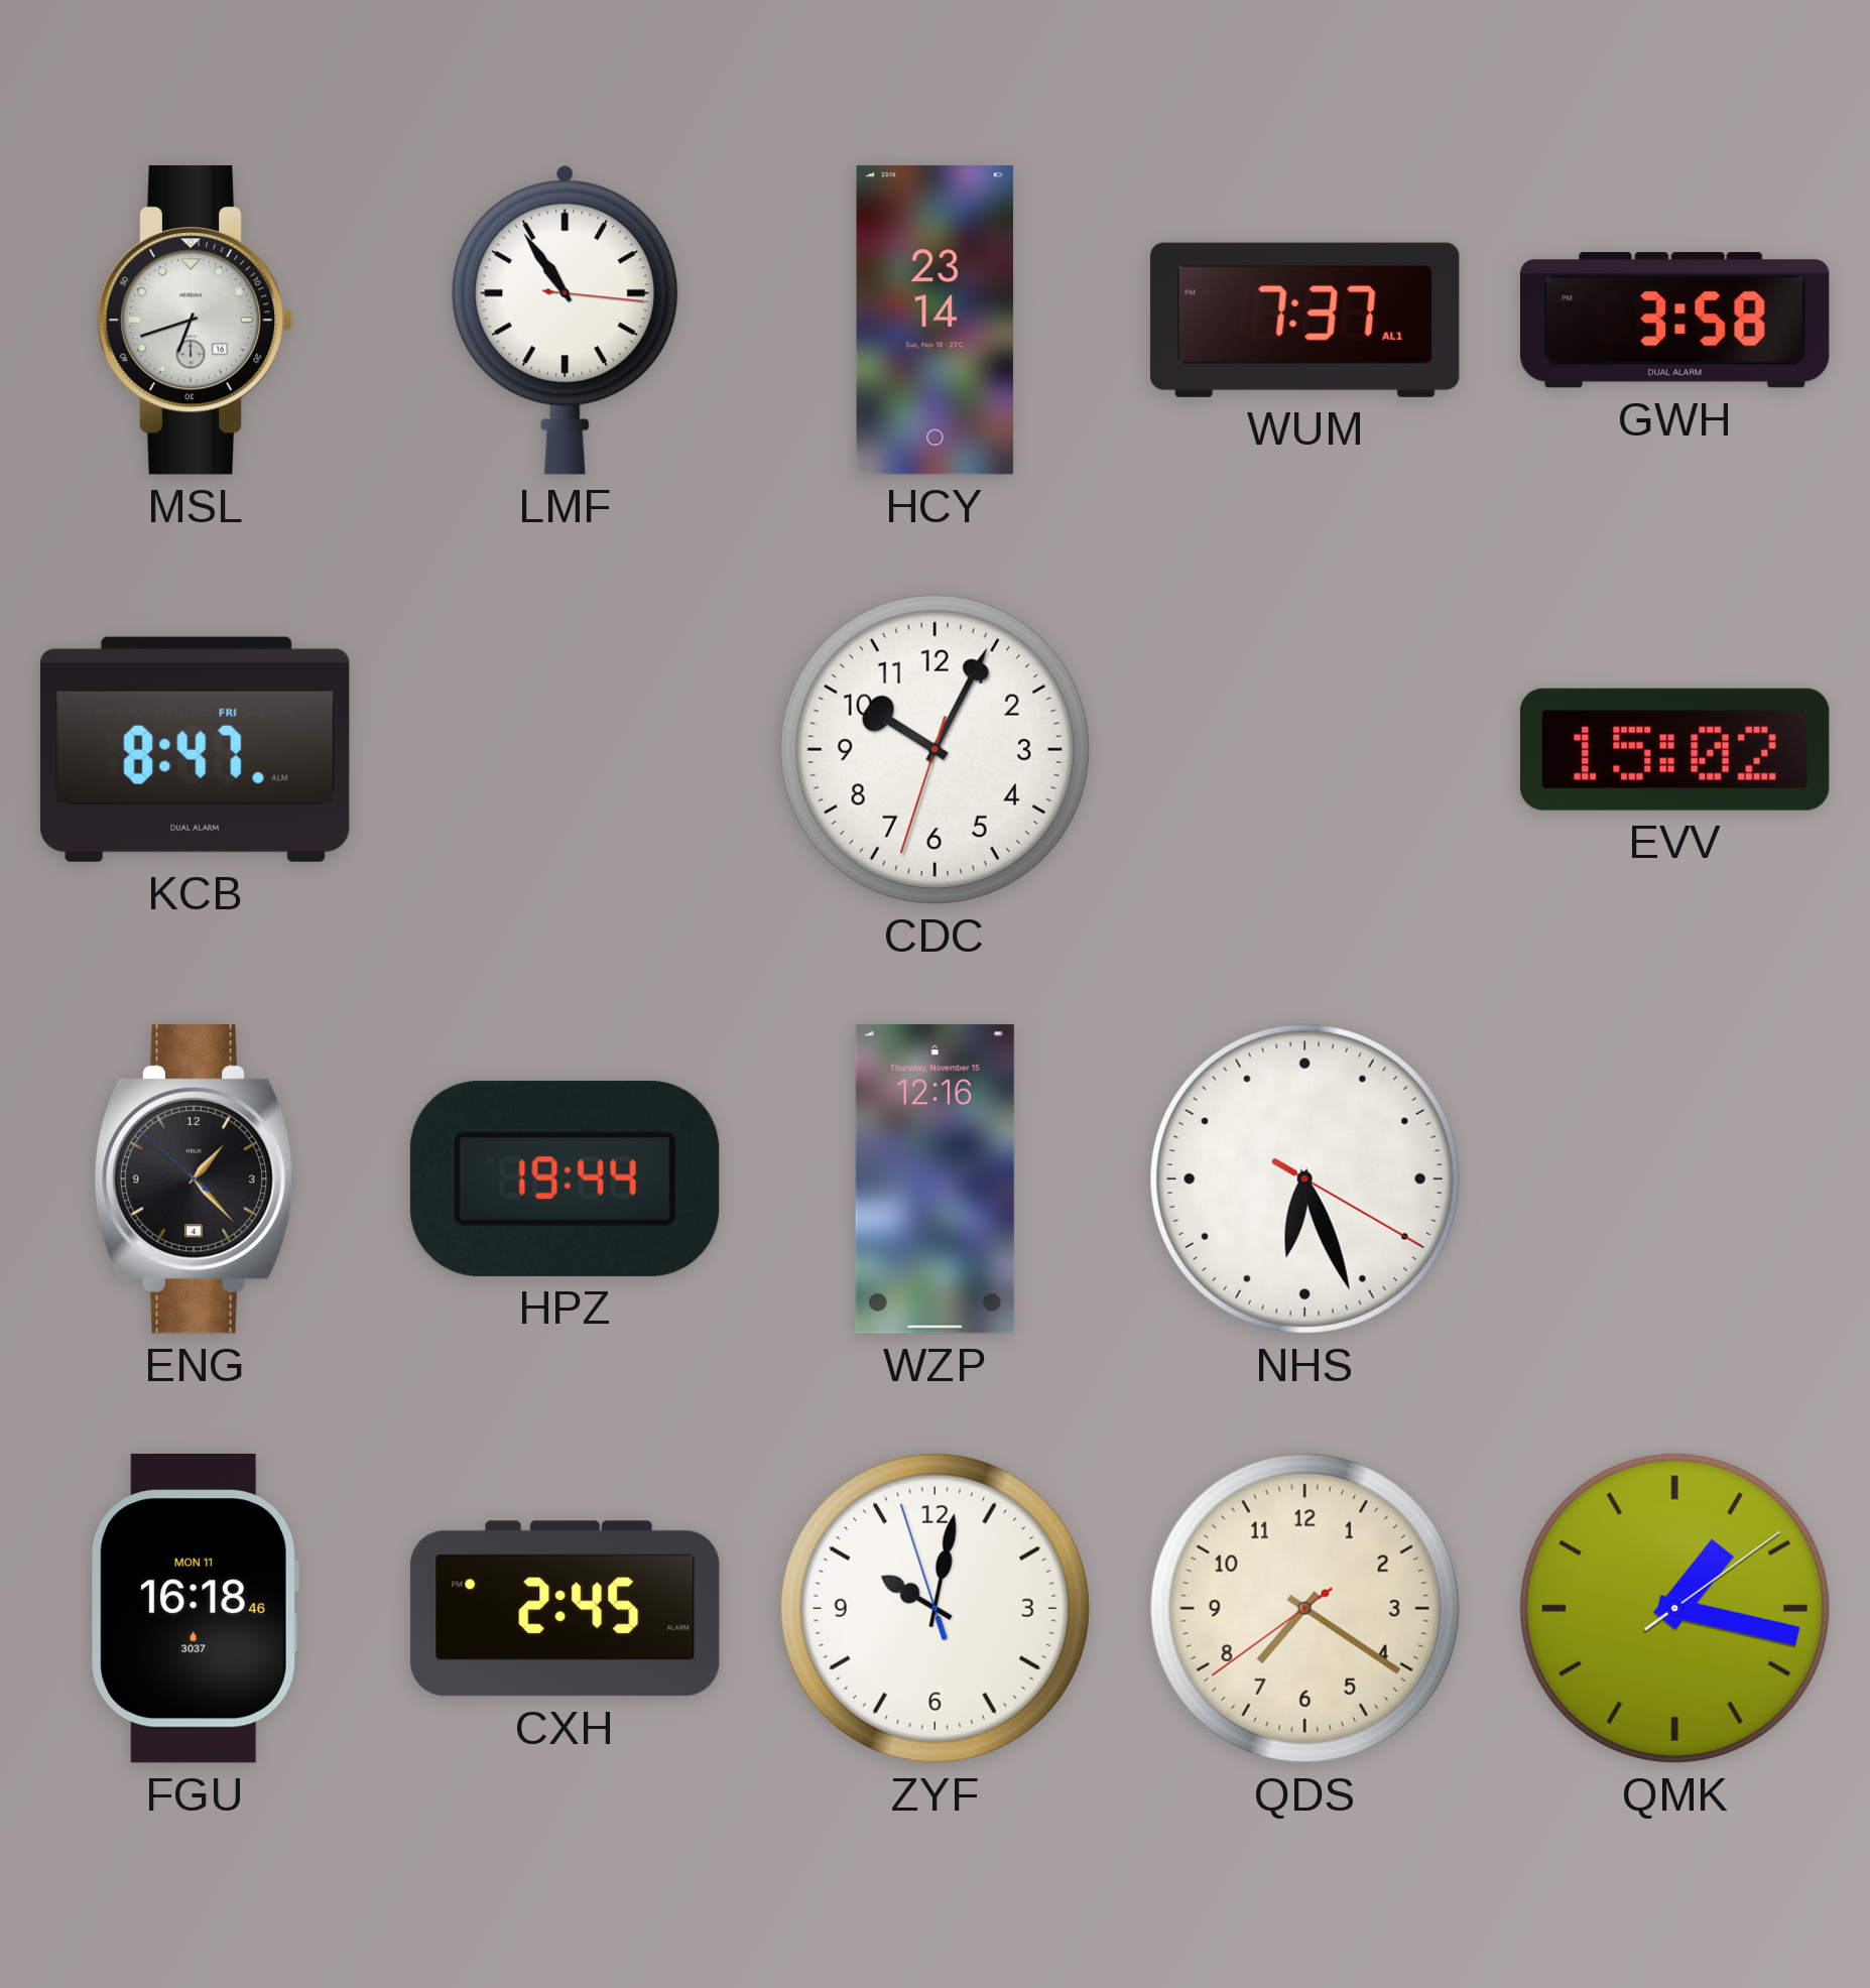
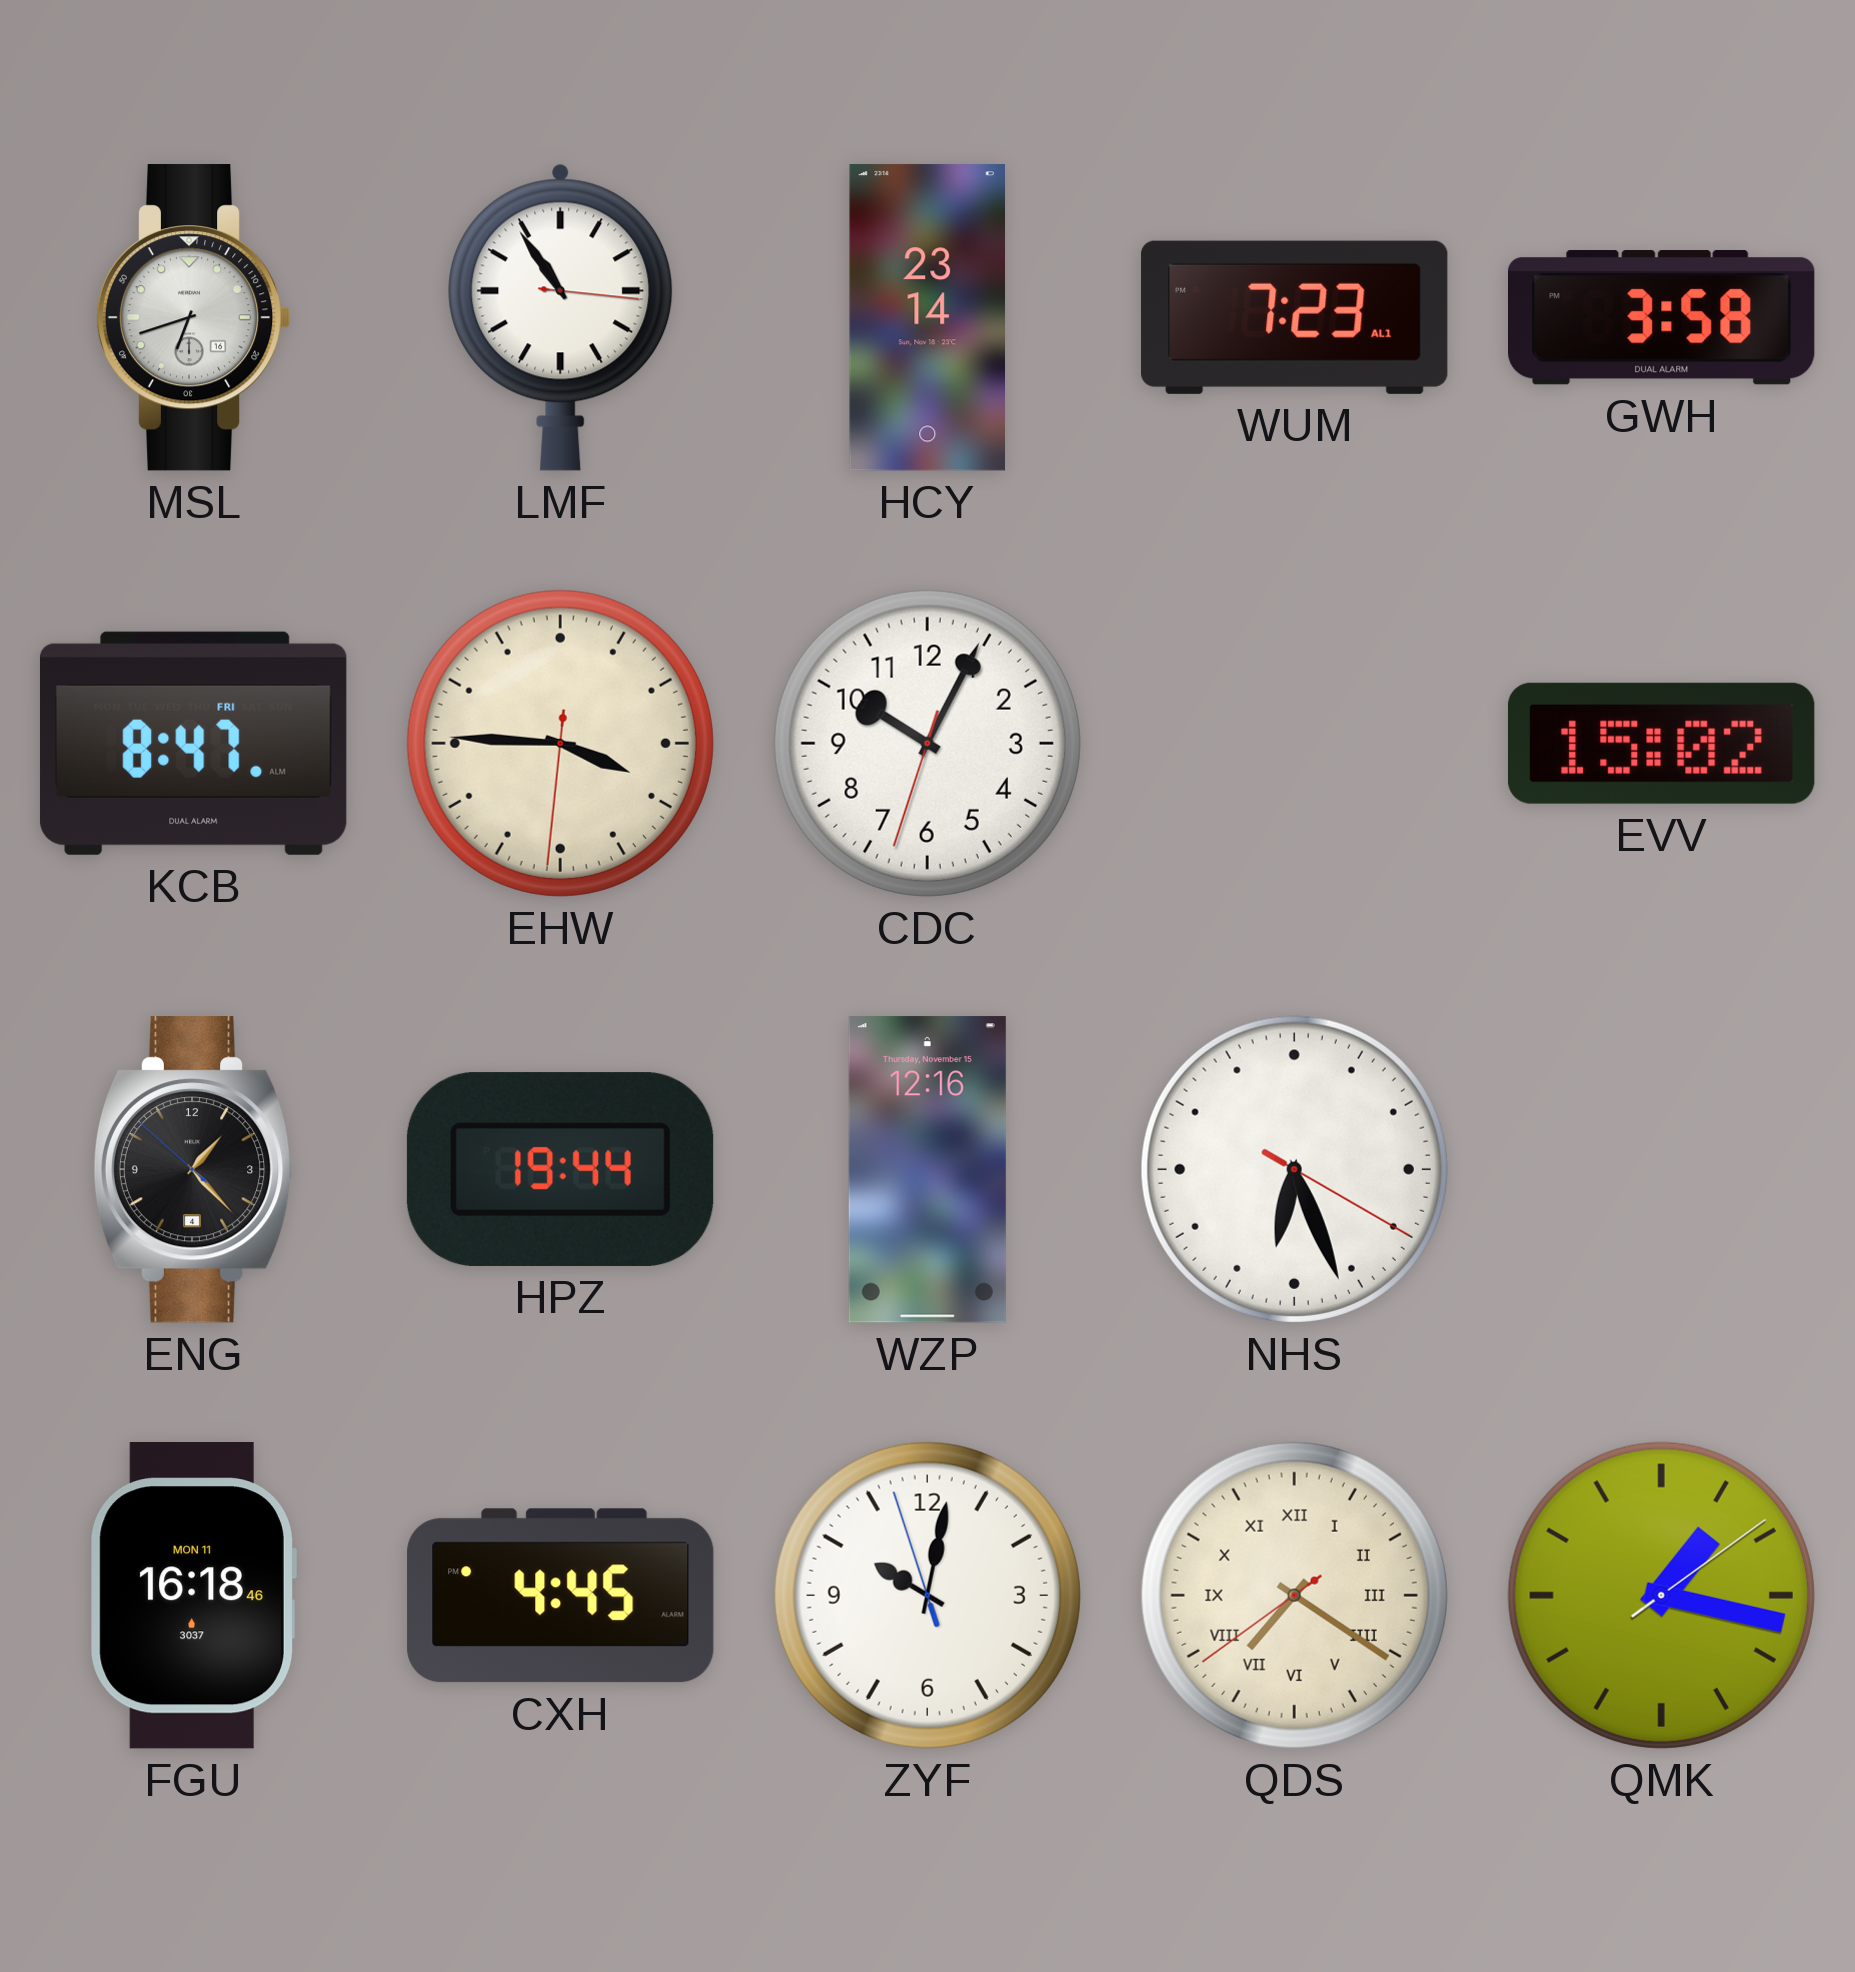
WUM: 7:37 -> 7:23
EHW: none -> 3:45
CXH: 2:45 -> 4:45
QDS numerals: Arabic -> Roman
